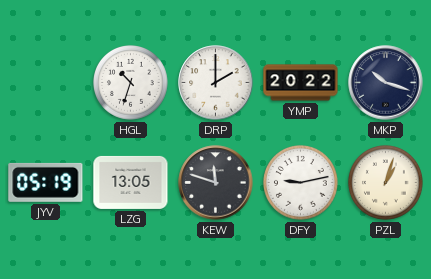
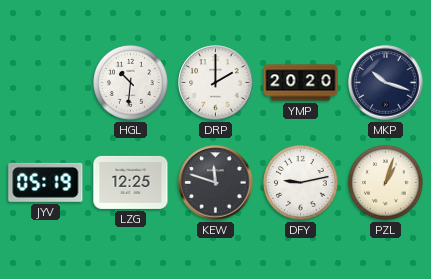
HGL: 10:33 -> 10:31
YMP: 20:22 -> 20:20
LZG: 13:05 -> 12:25
